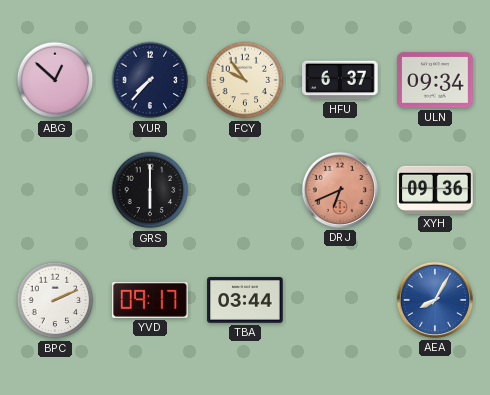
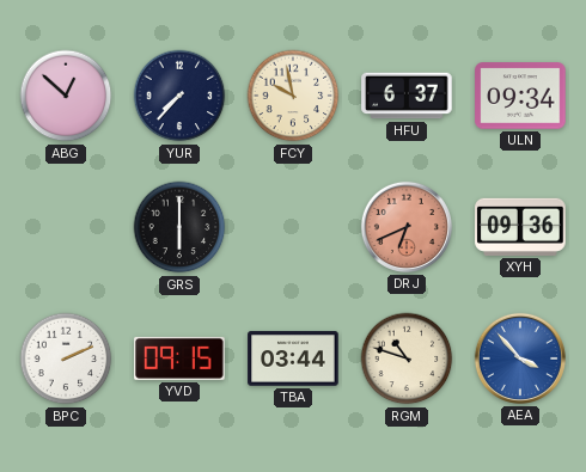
FCY: 9:54 -> 9:58
YVD: 09:17 -> 09:15
RGM: none -> 10:48
AEA: 8:05 -> 3:53
